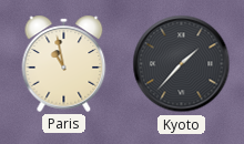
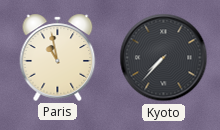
Kyoto: 1:37 -> 7:37
